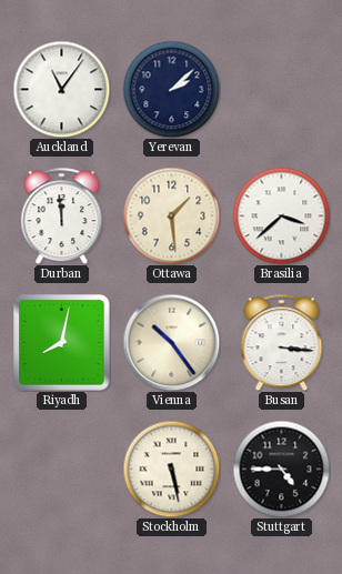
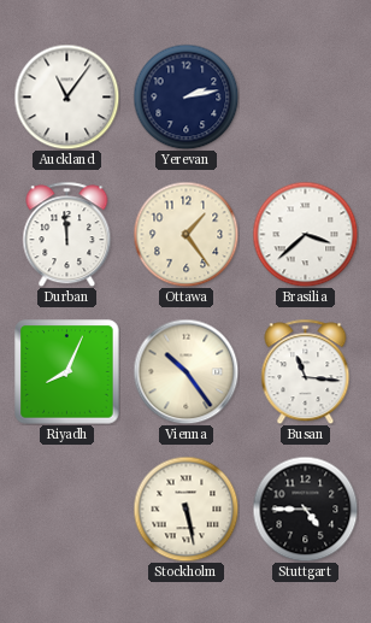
Yerevan: 2:08 -> 2:13
Ottawa: 1:29 -> 1:24
Riyadh: 8:02 -> 8:04
Busan: 3:16 -> 11:16
